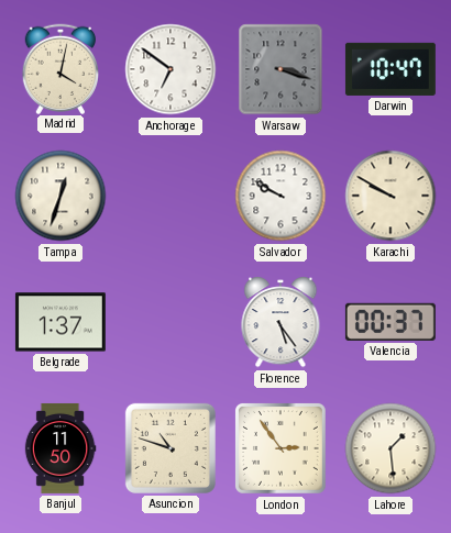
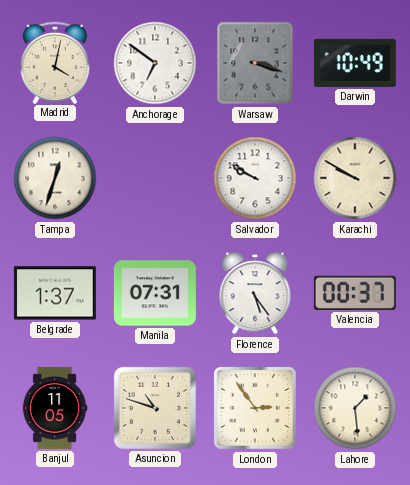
Darwin: 10:47 -> 10:49
Manila: none -> 07:31
Banjul: 11:50 -> 11:05
